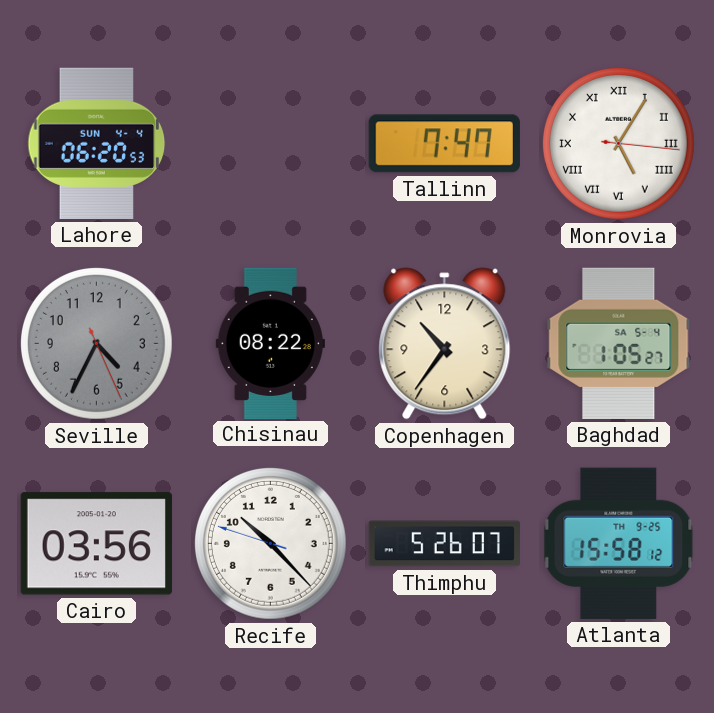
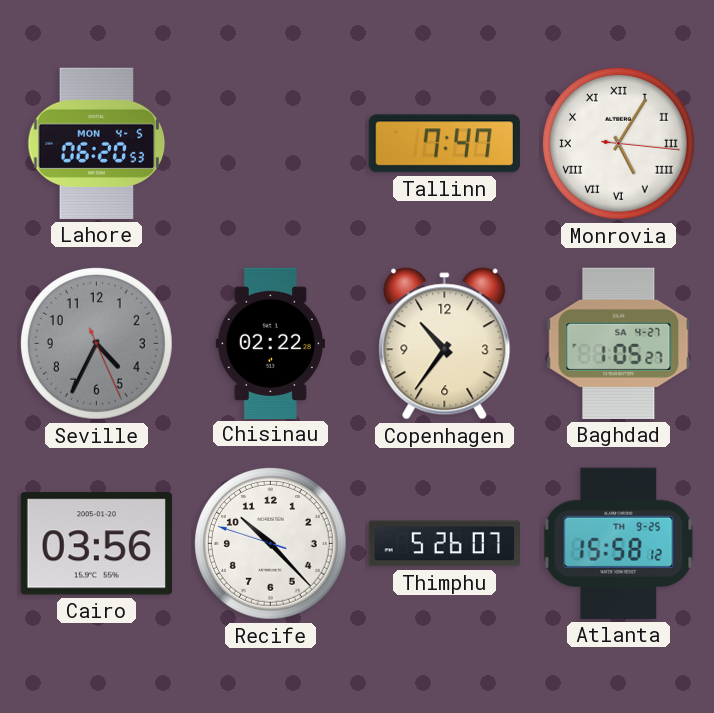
Lahore date: SUN 4-4 -> MON 4-5
Chisinau: 08:22 -> 02:22
Baghdad date: SA 5-4 -> SA 4-27
